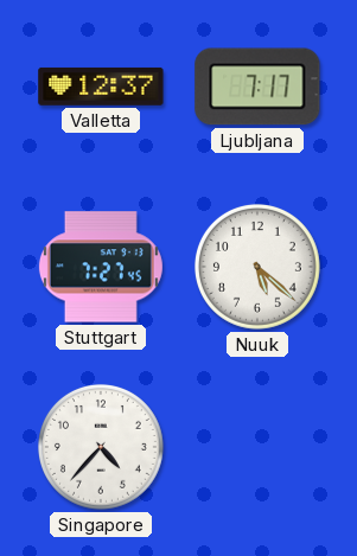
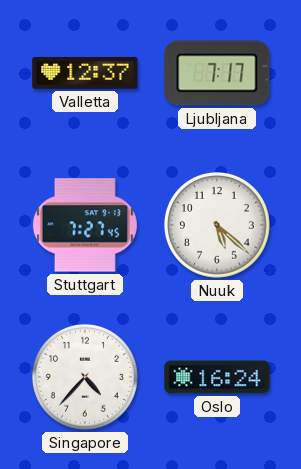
Oslo: none -> 16:24
